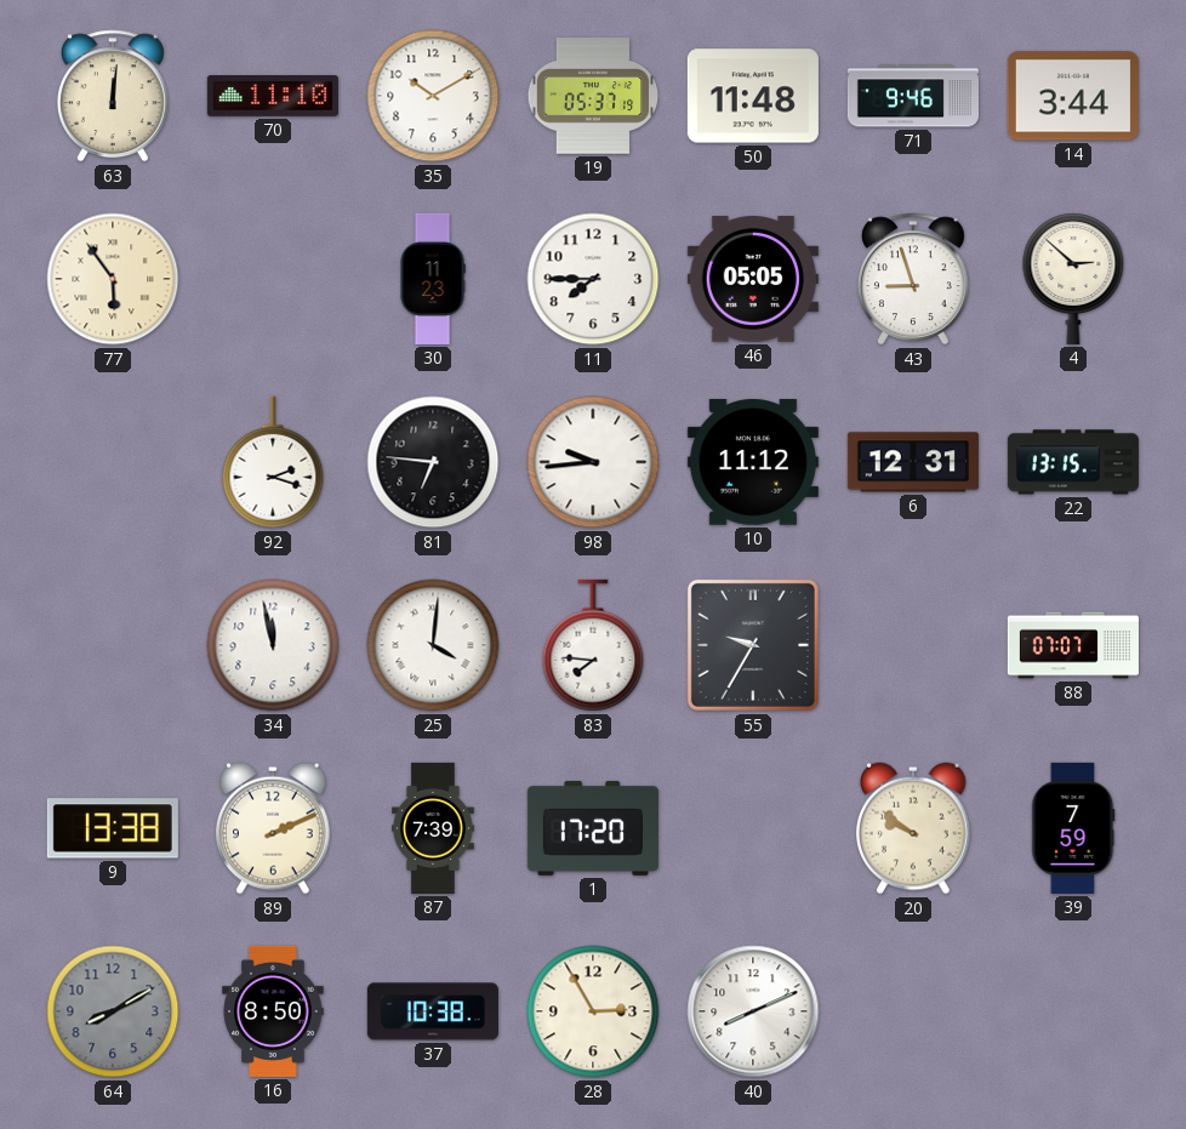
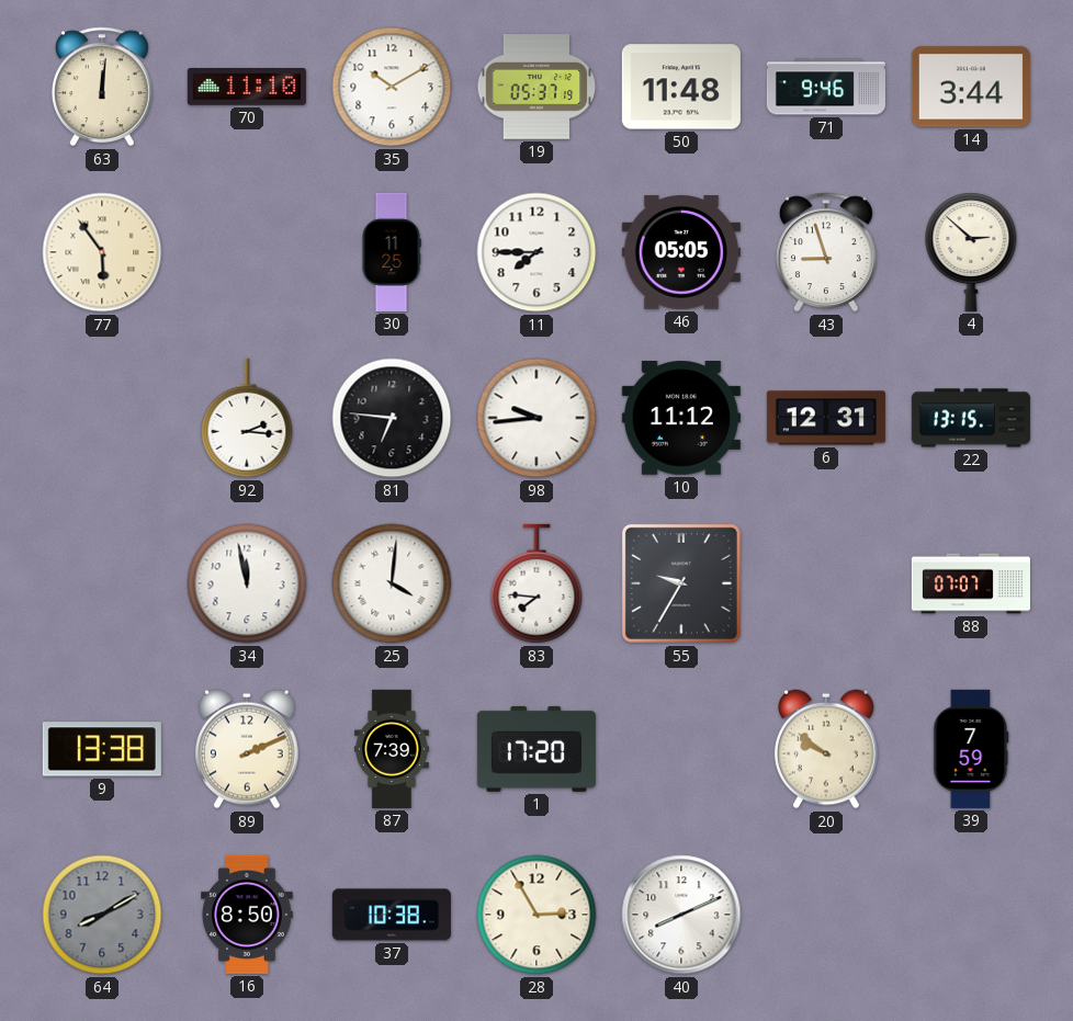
30: 11:23 -> 11:25
92: 2:18 -> 2:16
